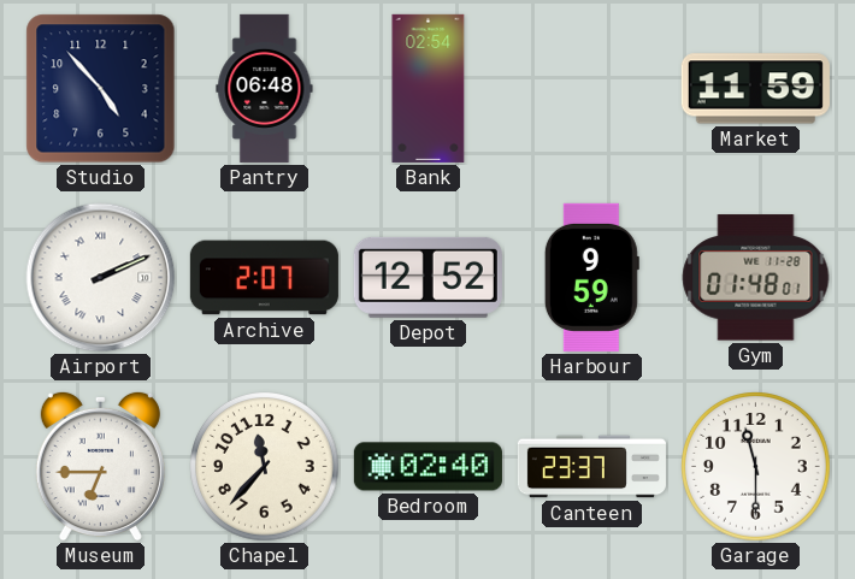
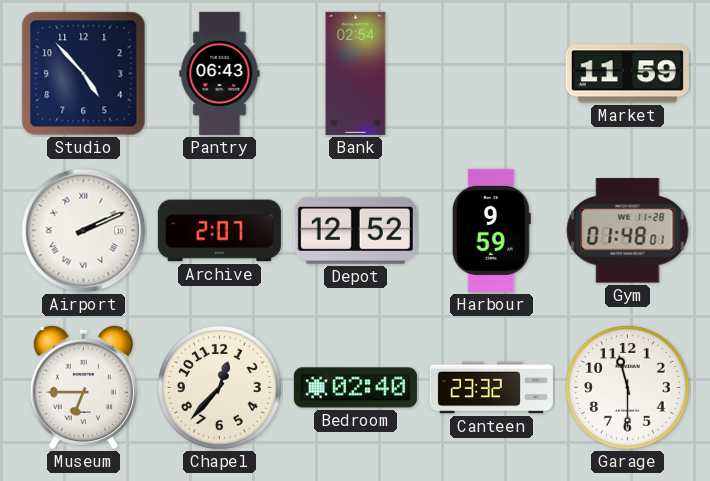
Pantry: 06:48 -> 06:43
Chapel: 11:37 -> 12:37
Canteen: 23:37 -> 23:32
